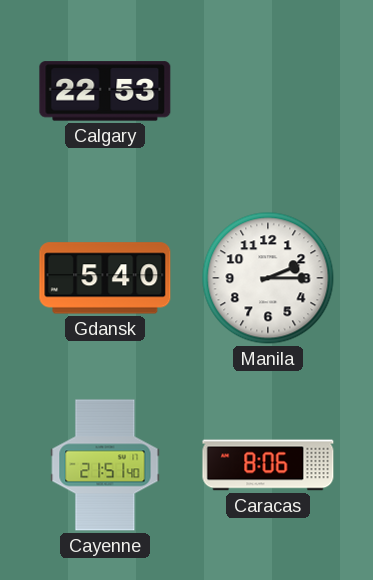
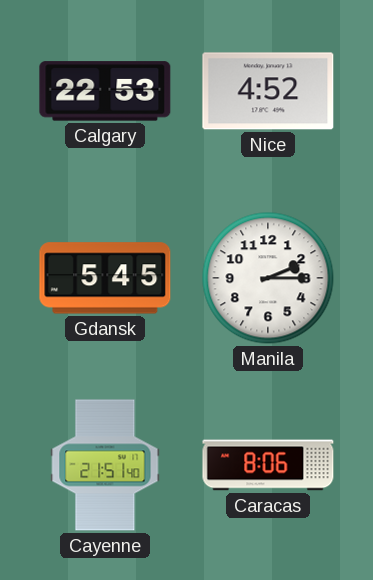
Nice: none -> 4:52
Gdansk: 5:40 -> 5:45
